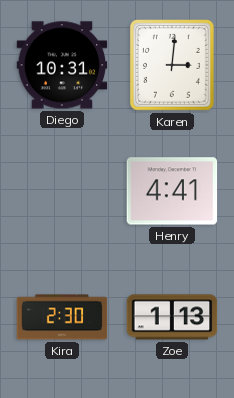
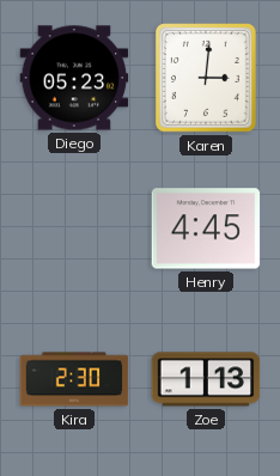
Diego: 10:31 -> 05:23
Henry: 4:41 -> 4:45
